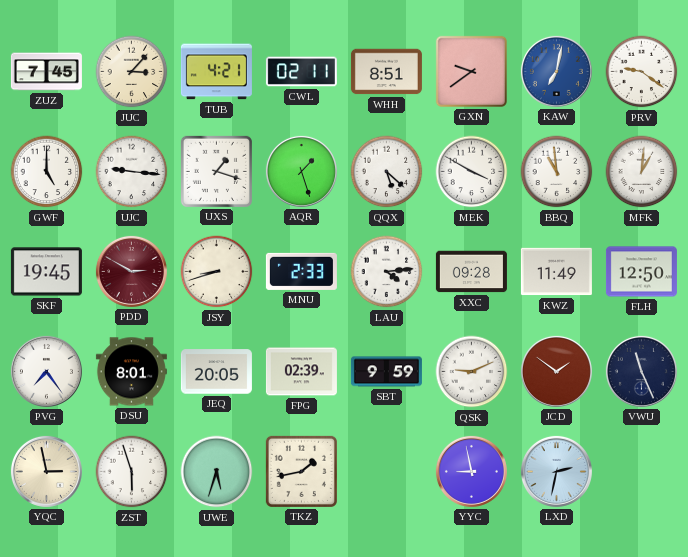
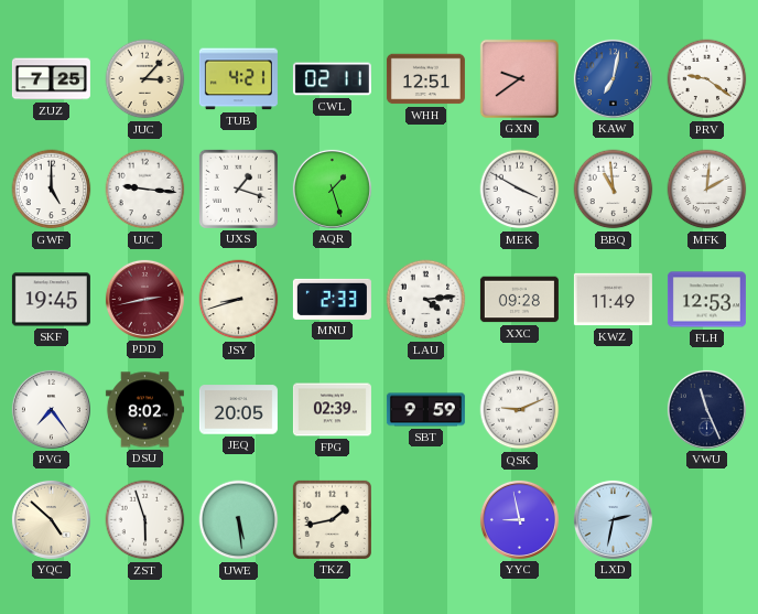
ZUZ: 7:45 -> 7:25
WHH: 8:51 -> 12:51
QQX: 5:22 -> none
MFK: 1:01 -> 2:01
PDD: 2:50 -> 2:43
FLH: 12:50 -> 12:53
DSU: 8:01 -> 8:02
JCD: 1:51 -> none
YQC: 2:58 -> 4:52
UWE: 5:33 -> 5:29
